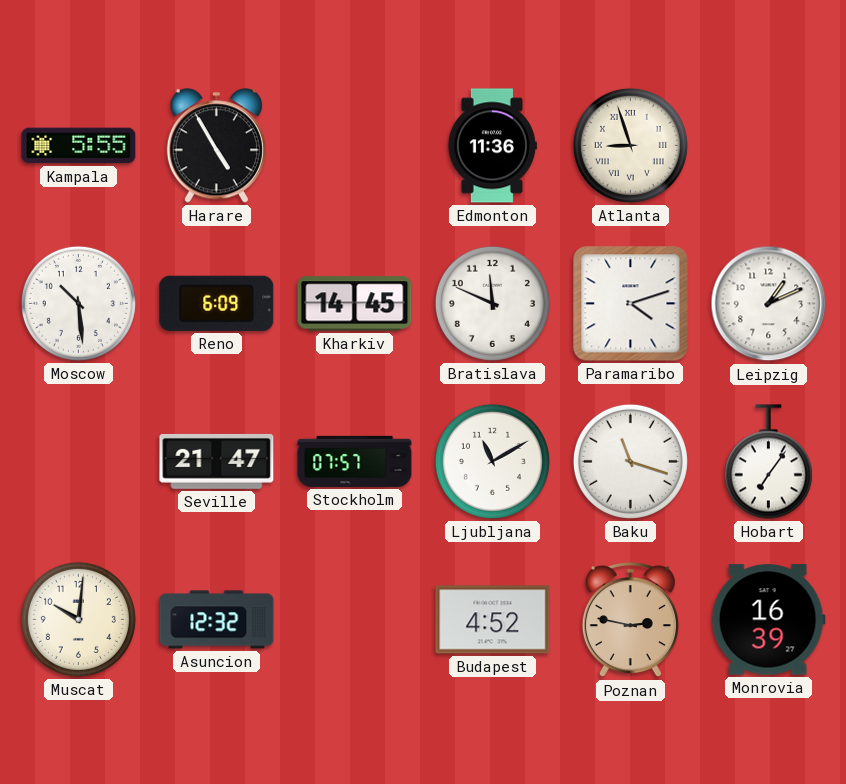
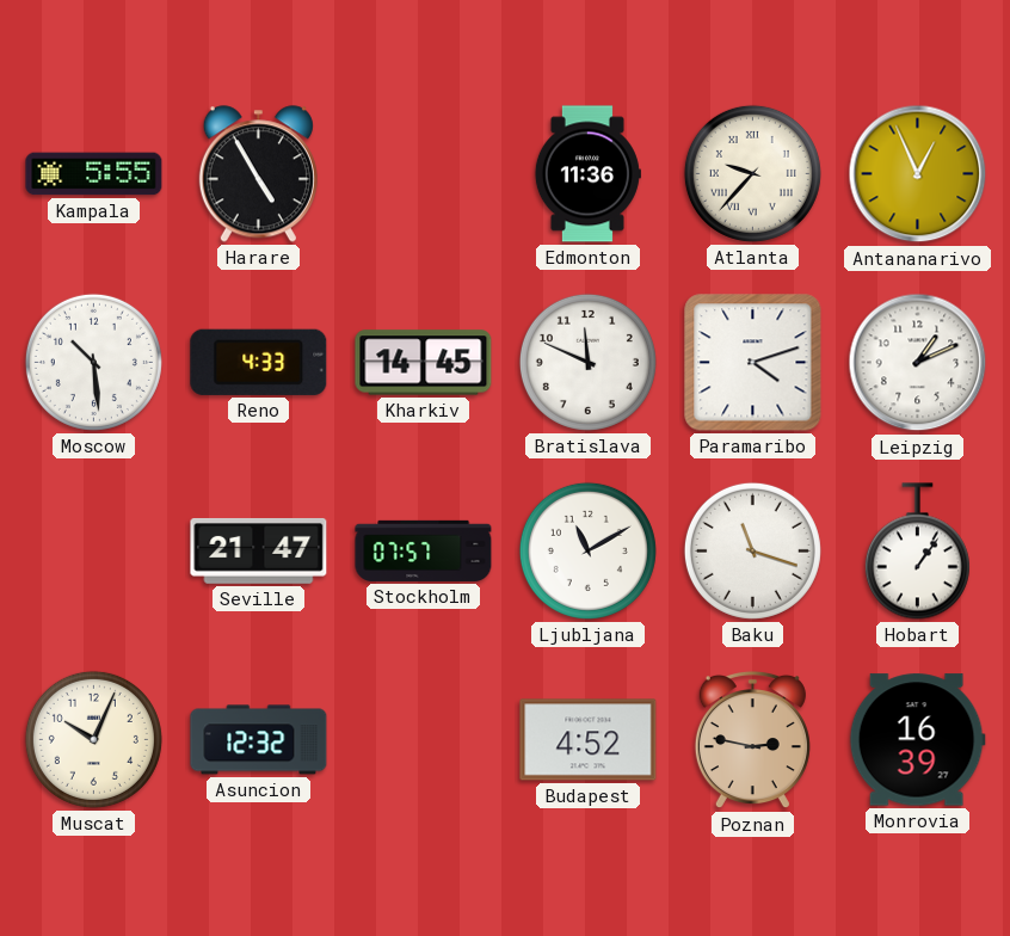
Atlanta: 8:57 -> 9:37
Antananarivo: none -> 12:56
Reno: 6:09 -> 4:33
Hobart: 7:06 -> 1:06
Muscat: 10:01 -> 10:04
